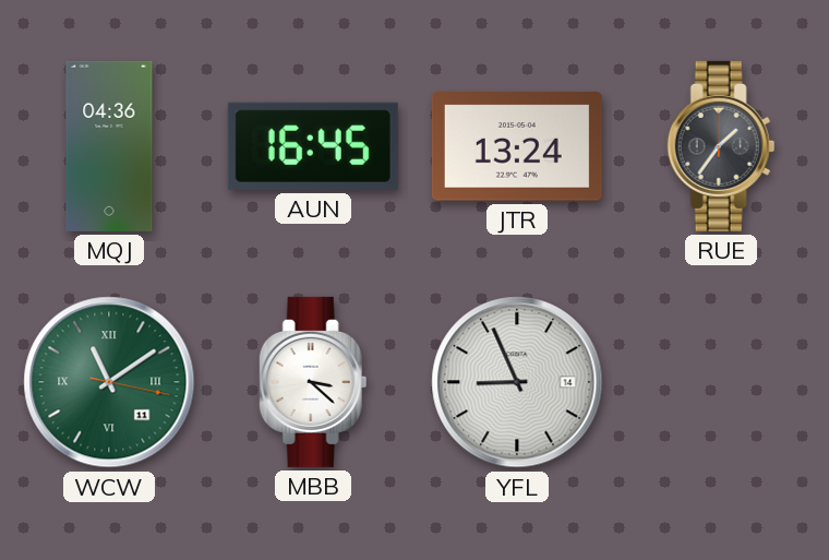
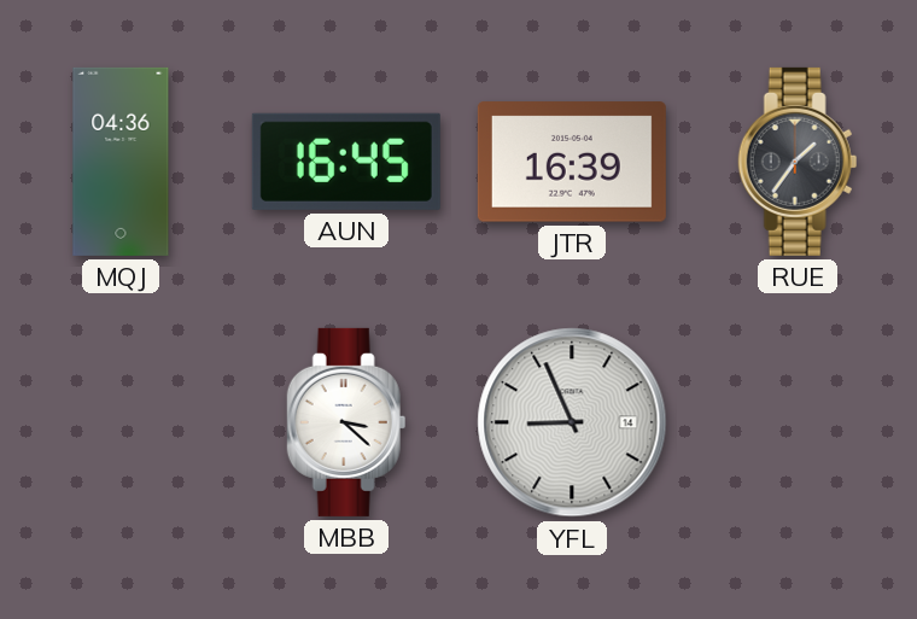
JTR: 13:24 -> 16:39
WCW: 11:09 -> none
